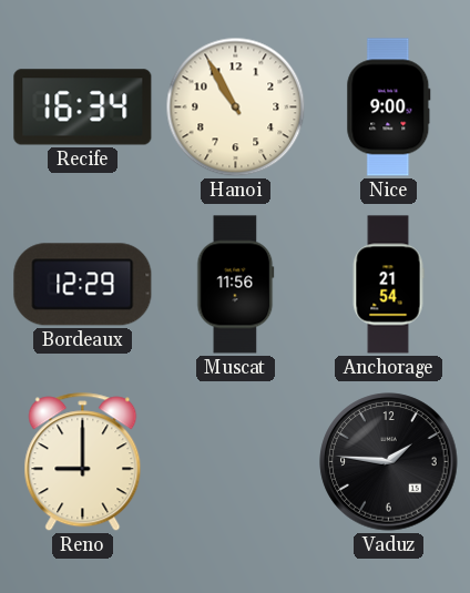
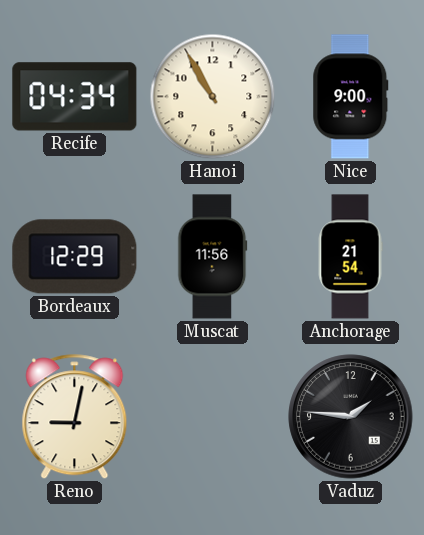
Recife: 16:34 -> 04:34
Reno: 9:00 -> 9:02
